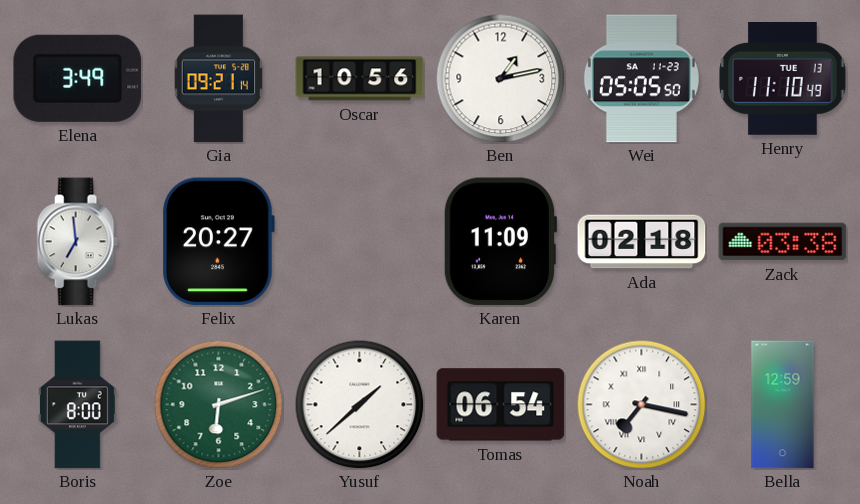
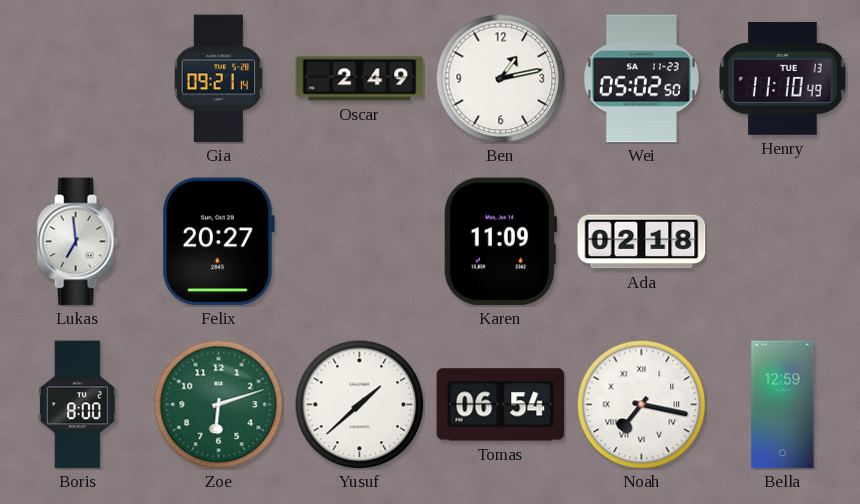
Elena: 3:49 -> none
Oscar: 10:56 -> 2:49
Wei: 05:05 -> 05:02
Zack: 03:38 -> none
